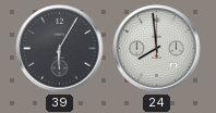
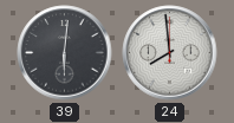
39: 6:05 -> 6:01
